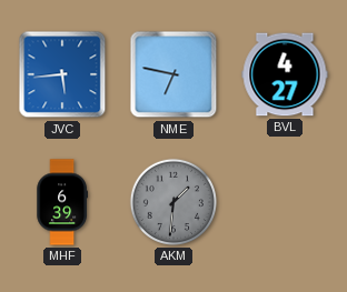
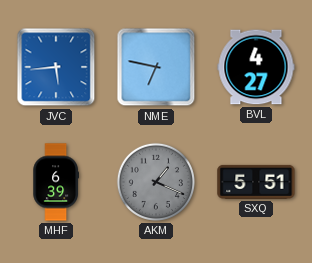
AKM: 1:31 -> 1:19
SXQ: none -> 5:51
